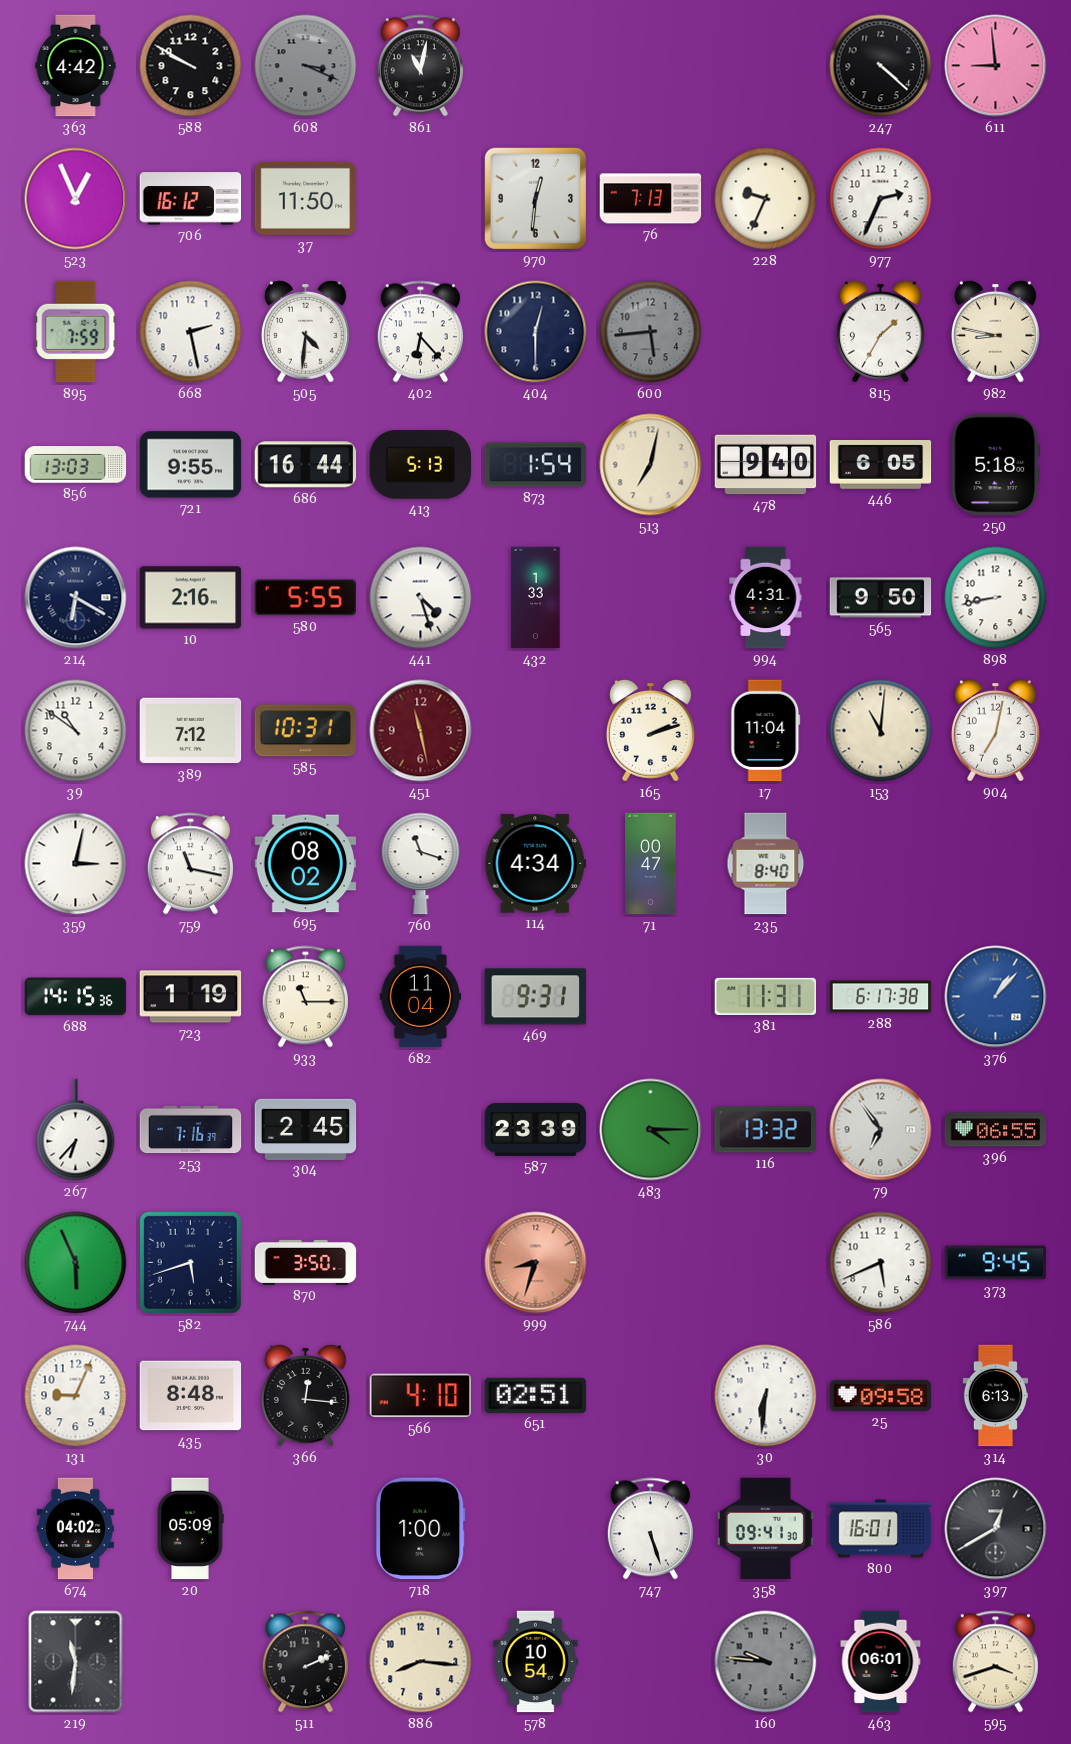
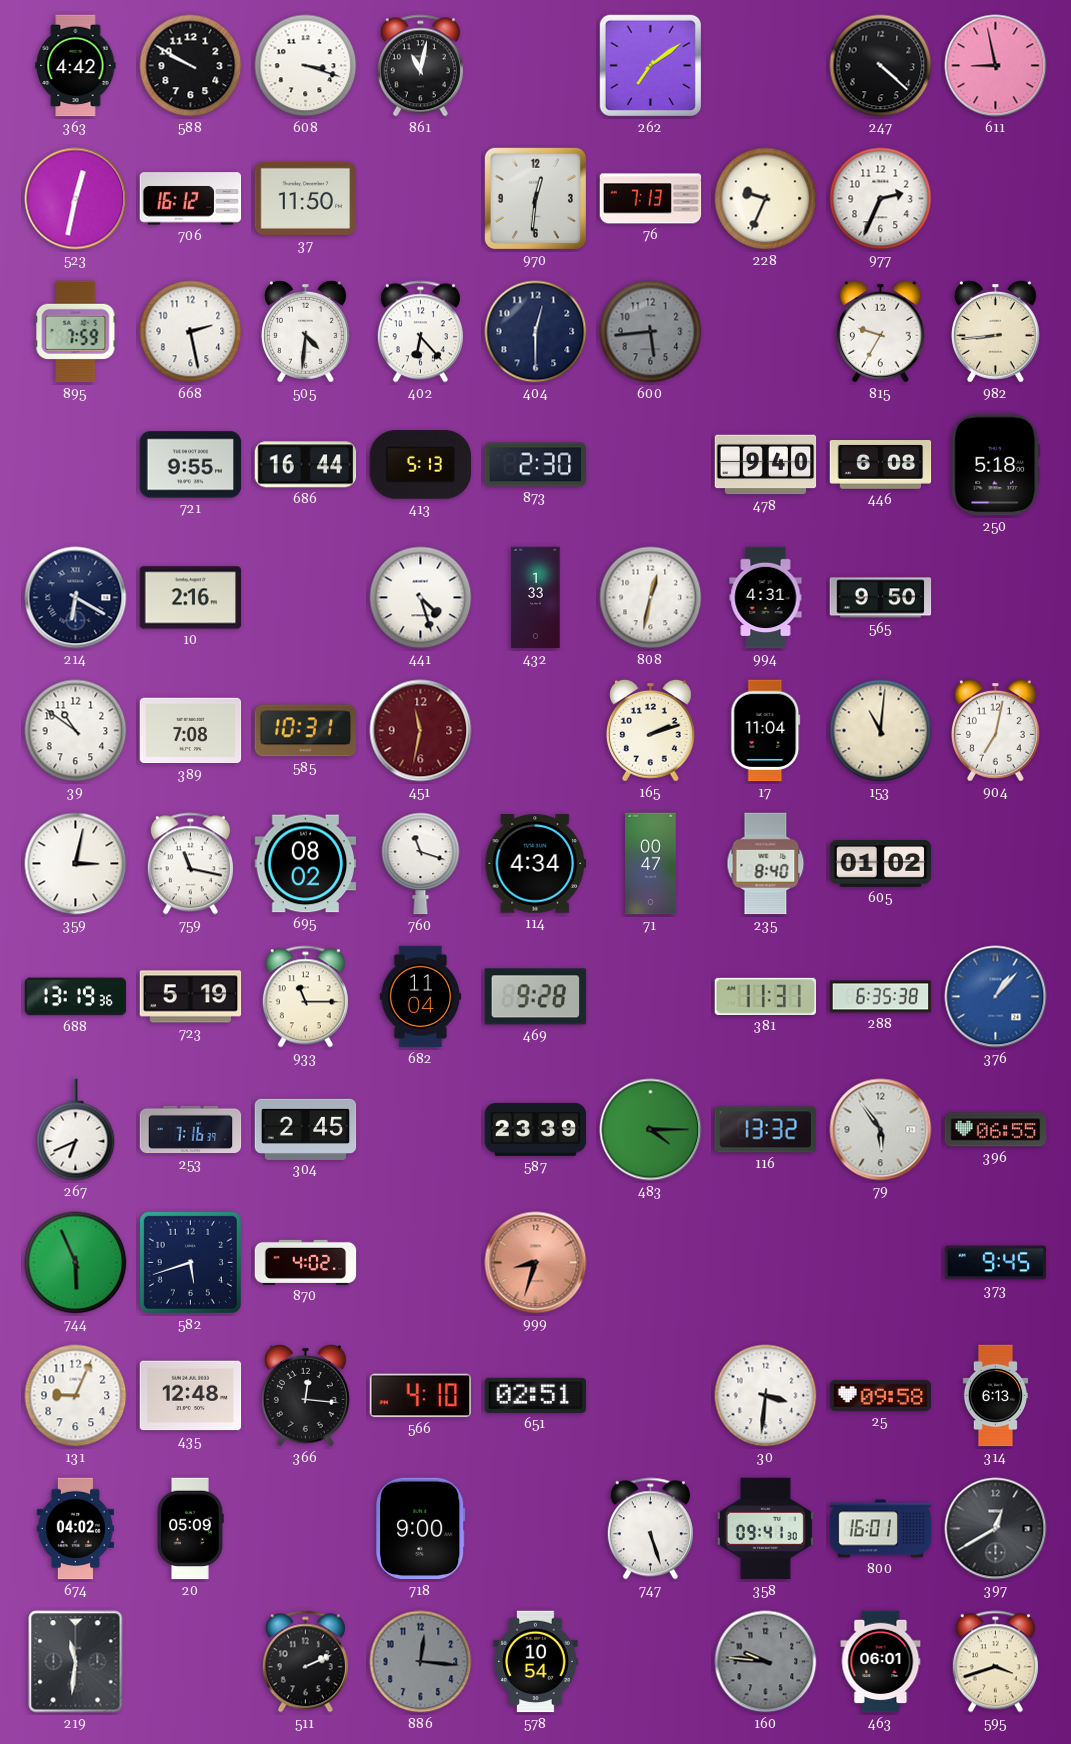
608: 3:19 -> 3:18
608 dial: grey -> white
262: none -> 7:09
611: 8:59 -> 8:58
523: 12:56 -> 12:32
815: 1:35 -> 9:35
982: 8:47 -> 8:44
856: 13:03 -> none
873: 1:54 -> 2:30
513: 7:02 -> none
446: 6:05 -> 6:08
580: 5:55 -> none
808: none -> 12:32
898: 8:43 -> none
389: 7:12 -> 7:08
451: 11:28 -> 11:32
605: none -> 01:02
688: 14:15 -> 13:19
723: 1:19 -> 5:19
469: 9:31 -> 9:28
288: 6:17 -> 6:35
267: 6:37 -> 6:41
79: 6:54 -> 5:54
870: 3:50 -> 4:02
586: 5:41 -> none
435: 8:48 -> 12:48
30: 6:31 -> 3:31
718: 1:00 -> 9:00
886: 8:16 -> 12:16
886 dial: cream -> grey
